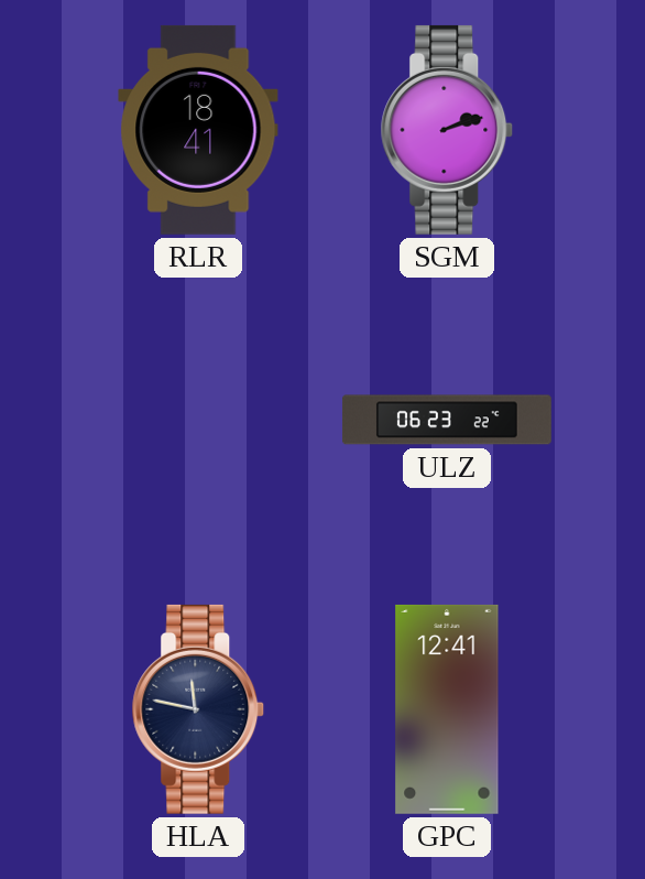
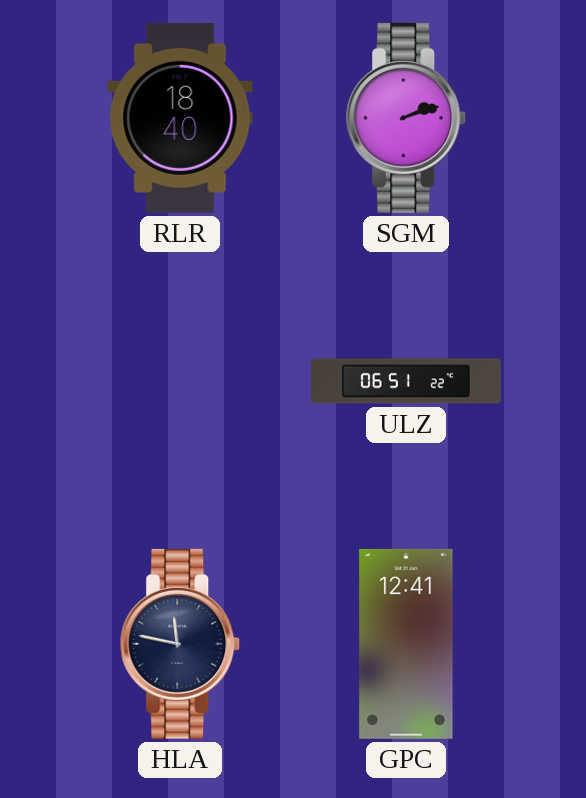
RLR: 18:41 -> 18:40
ULZ: 06:23 -> 06:51
